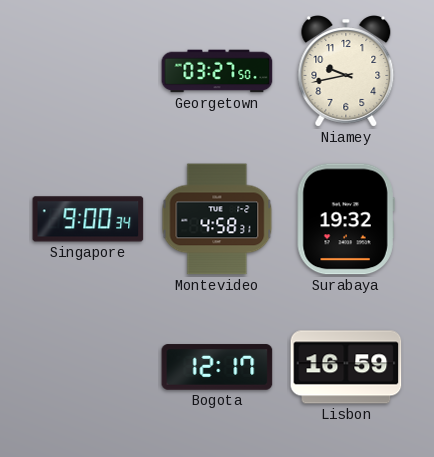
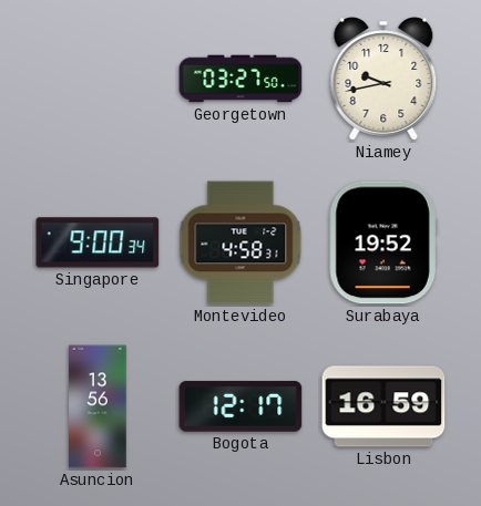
Surabaya: 19:32 -> 19:52
Asuncion: none -> 13:56
